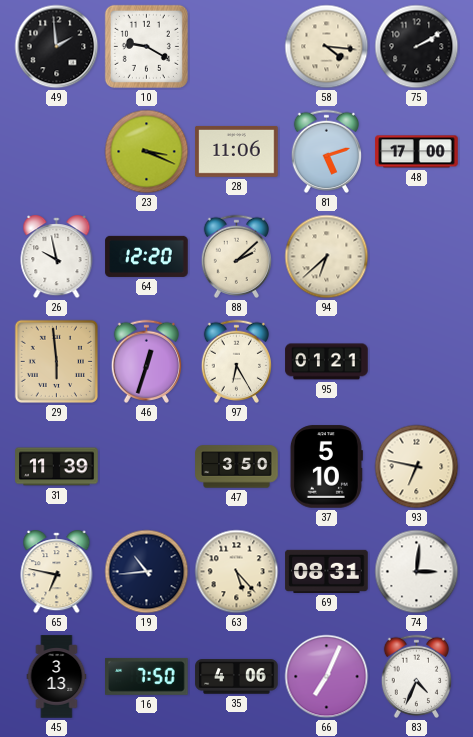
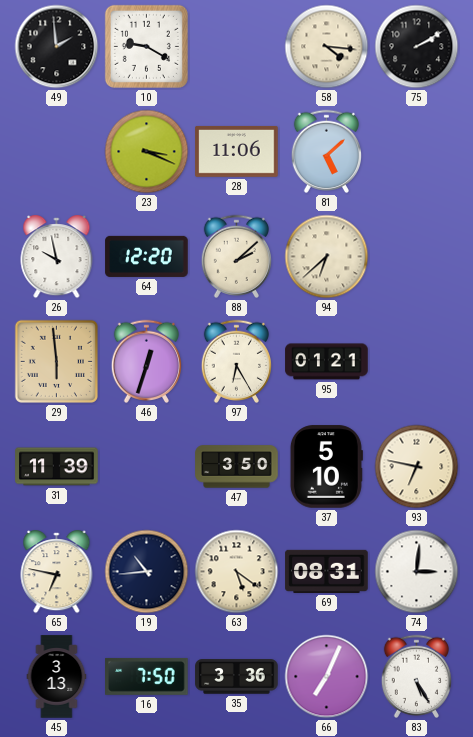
81: 5:12 -> 5:08
48: 17:00 -> none
63: 5:23 -> 5:21
35: 4:06 -> 3:36
83: 4:34 -> 5:25
